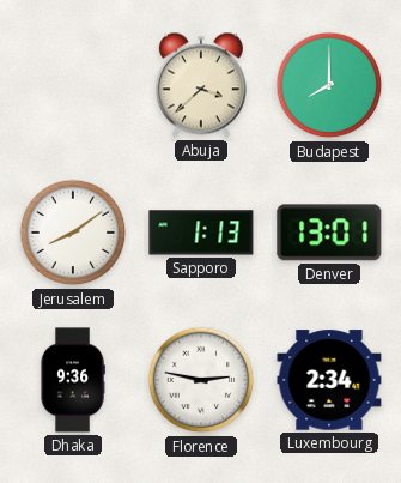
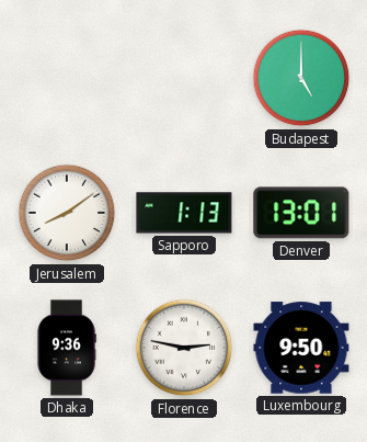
Abuja: 3:38 -> none
Budapest: 8:00 -> 5:00
Luxembourg: 2:34 -> 9:50
